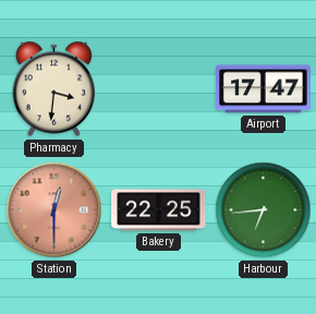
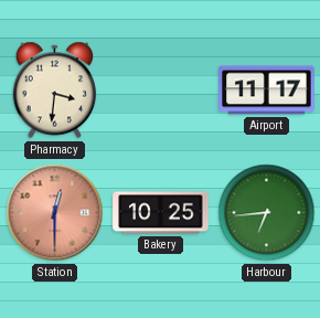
Airport: 17:47 -> 11:17
Bakery: 22:25 -> 10:25
